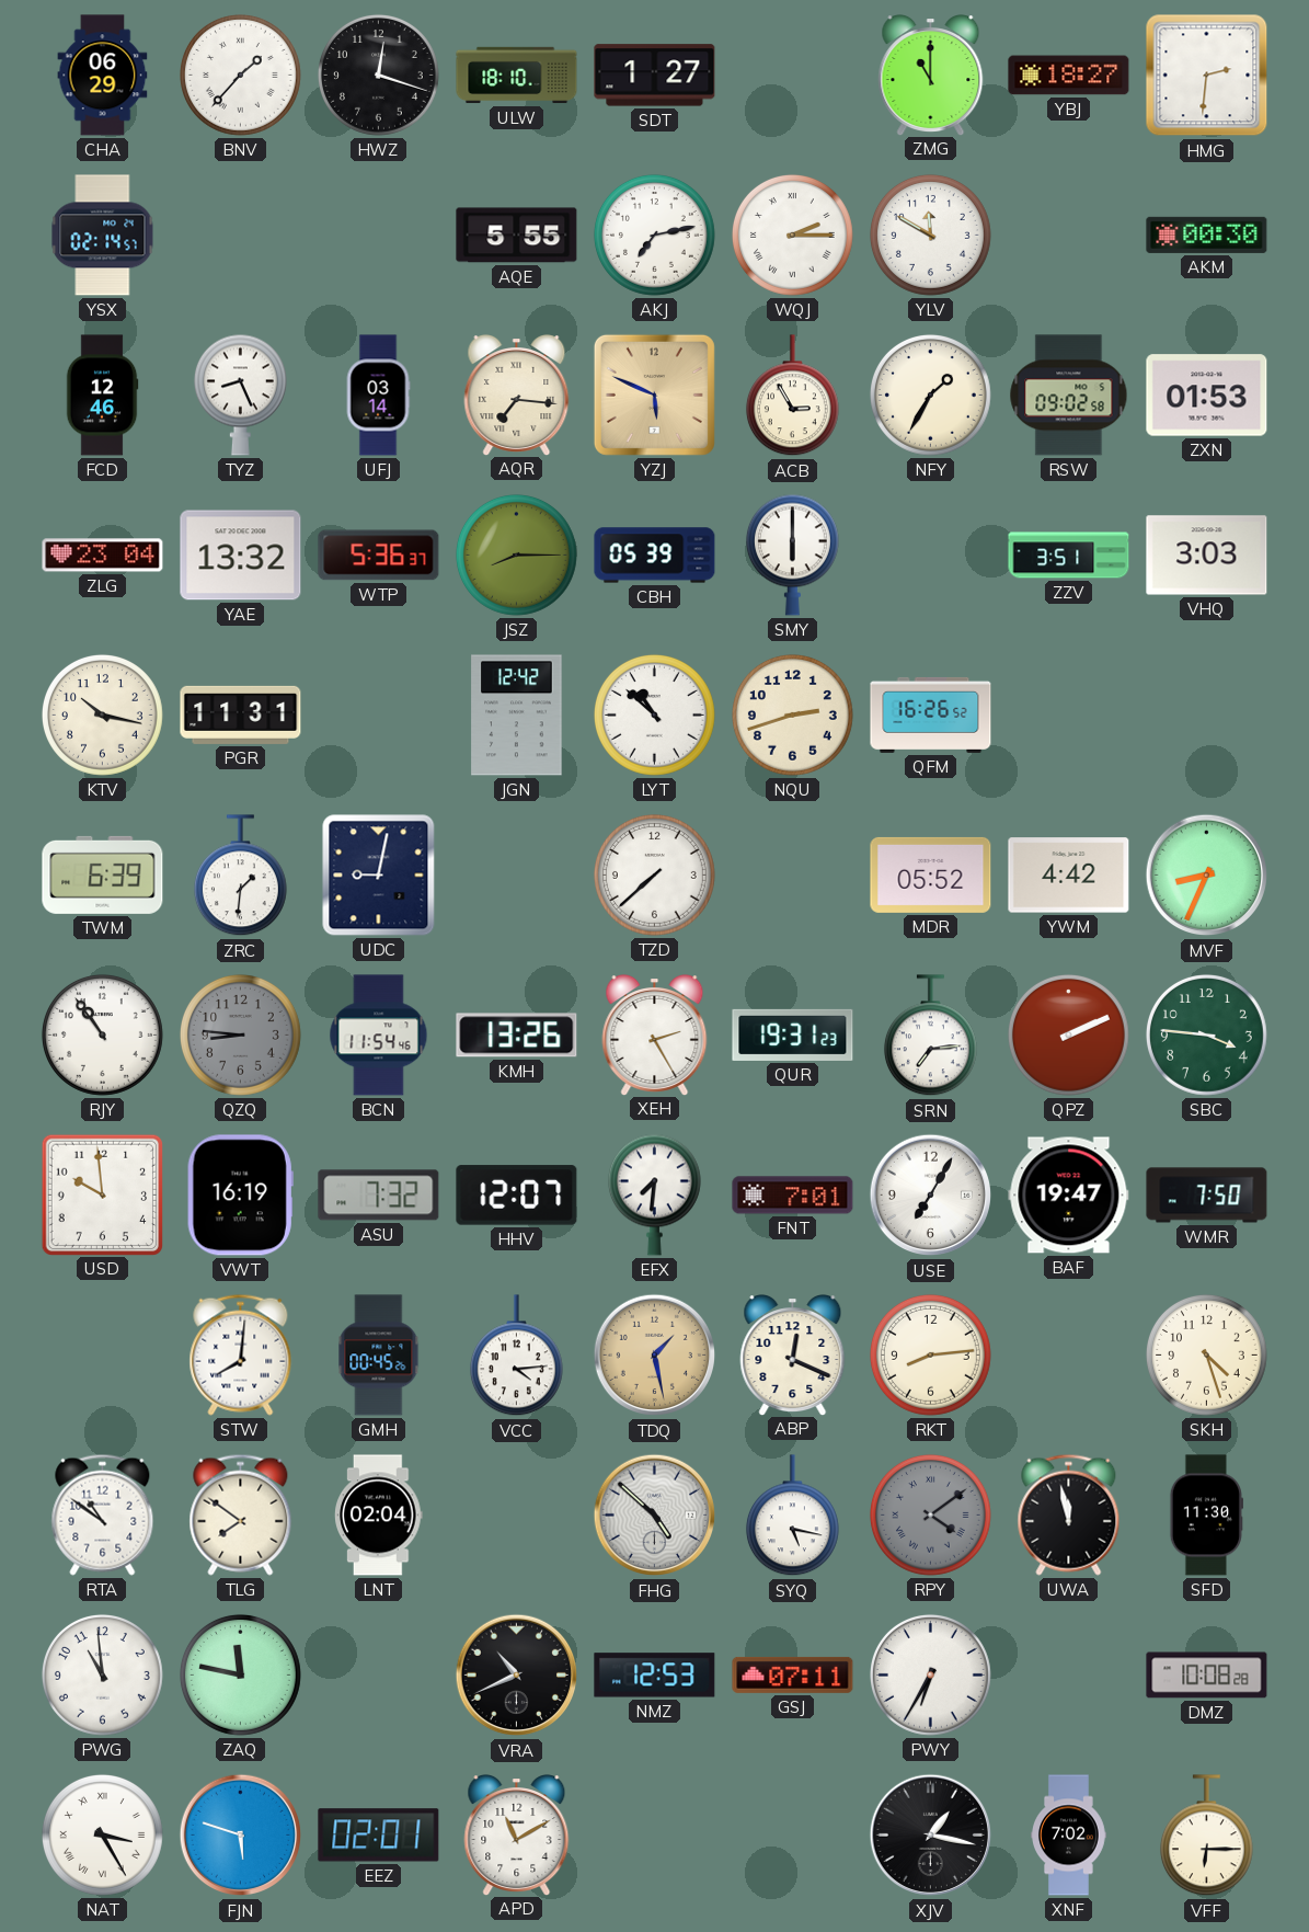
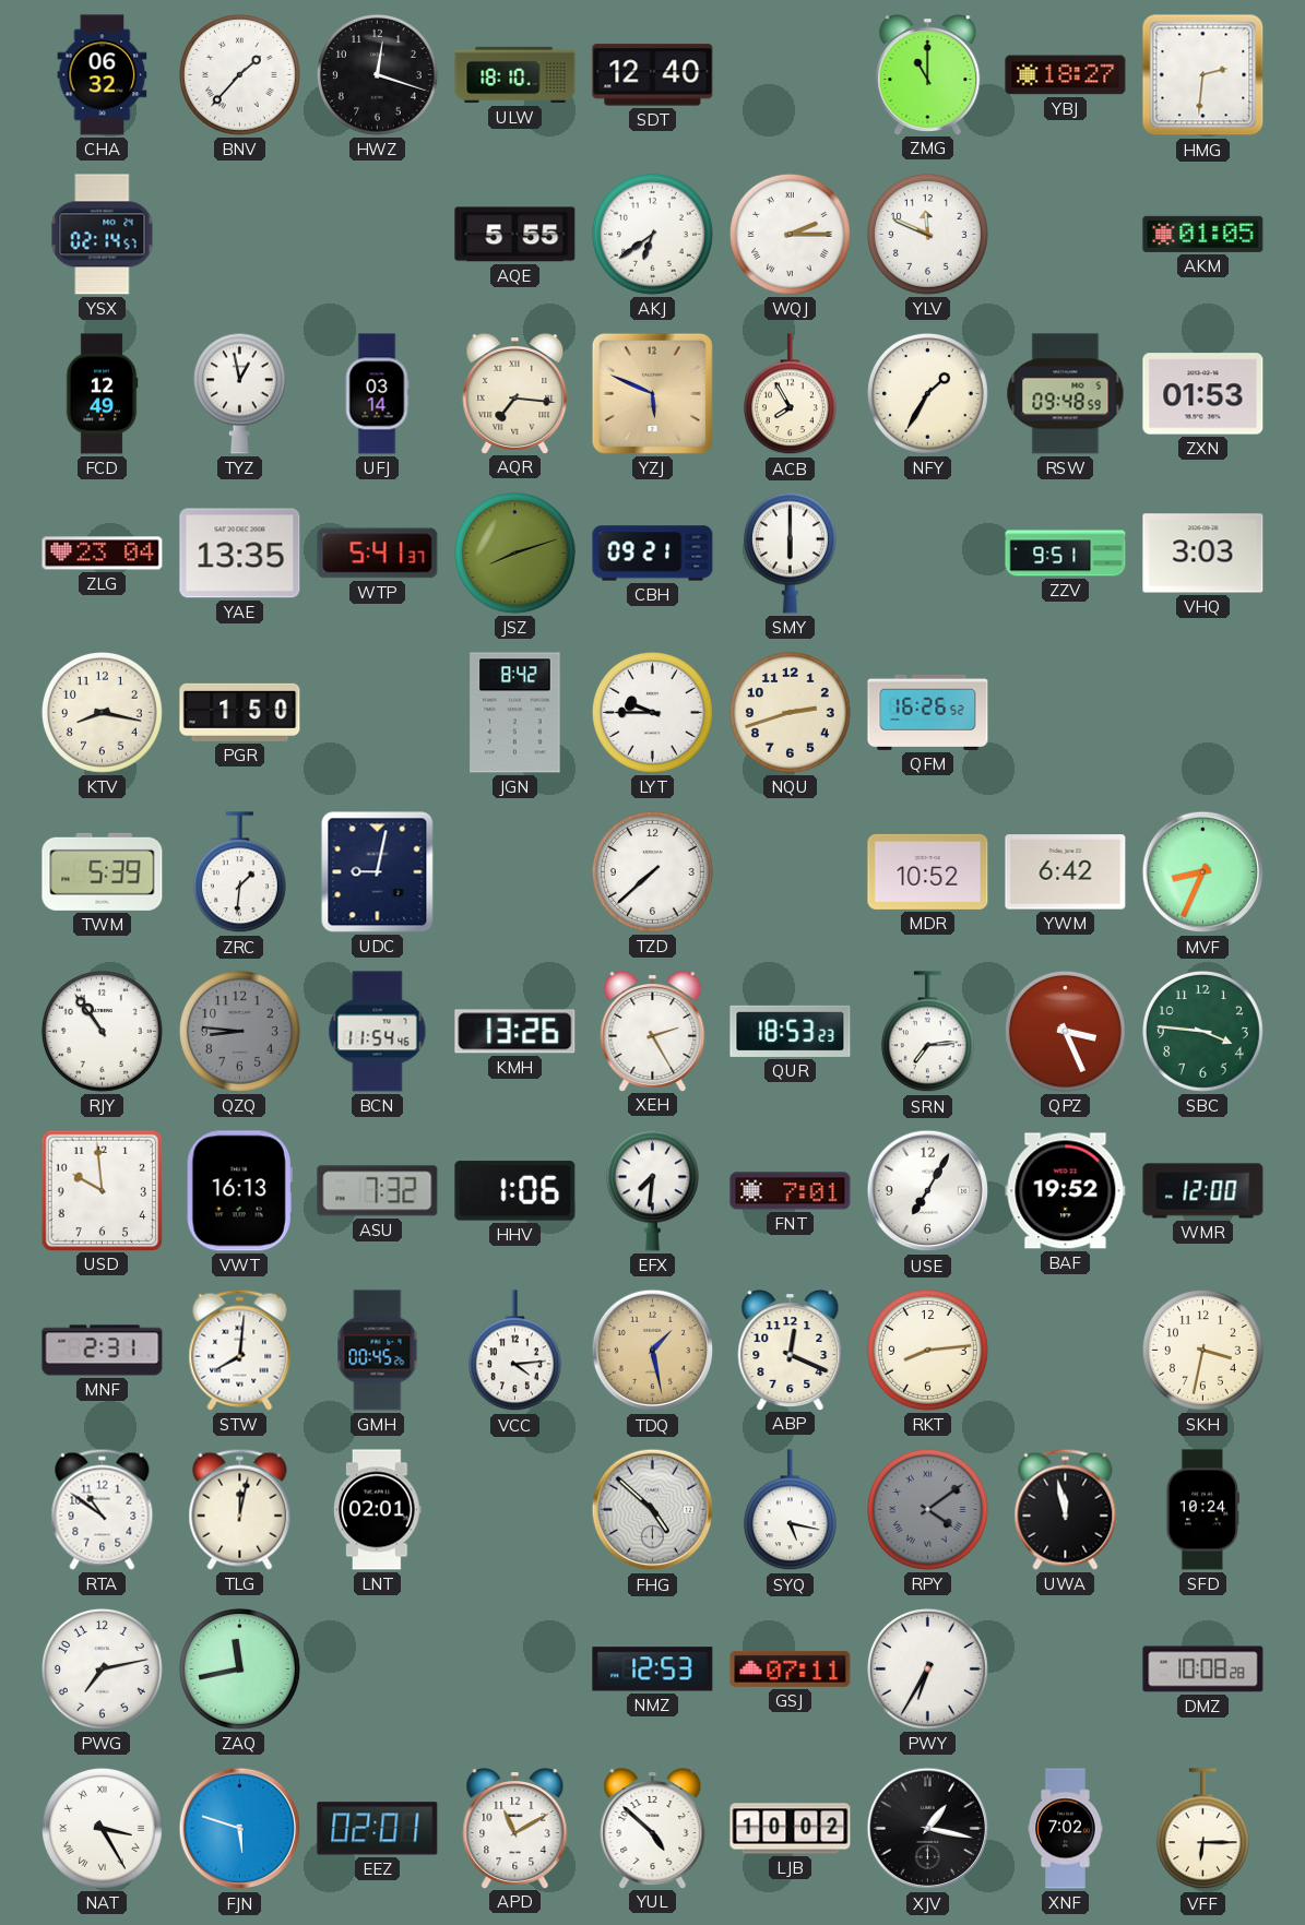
CHA: 06:29 -> 06:32
SDT: 1:27 -> 12:40
AKJ: 7:13 -> 6:39
YLV: 11:50 -> 11:49
AKM: 00:30 -> 01:05
FCD: 12:46 -> 12:49
TYZ: 8:26 -> 12:58
ACB: 2:55 -> 7:55
RSW: 09:02 -> 09:48
YAE: 13:32 -> 13:35
WTP: 5:36 -> 5:41
JSZ: 8:15 -> 8:12
CBH: 05:39 -> 09:21
ZZV: 3:51 -> 9:51
KTV: 10:17 -> 8:17
PGR: 11:31 -> 1:50
JGN: 12:42 -> 8:42
LYT: 10:52 -> 9:45
TWM: 6:39 -> 5:39
MDR: 05:52 -> 10:52
YWM: 4:42 -> 6:42
QUR: 19:31 -> 18:53
QPZ: 2:11 -> 3:26
VWT: 16:19 -> 16:13
HHV: 12:07 -> 1:06
BAF: 19:47 -> 19:52
WMR: 7:50 -> 12:00
MNF: none -> 2:31
SKH: 4:27 -> 3:32
TLG: 7:51 -> 12:02
LNT: 02:04 -> 02:01
SFD: 11:30 -> 10:24
PWG: 10:59 -> 7:13
ZAQ: 11:47 -> 11:43
VRA: 10:41 -> none
YUL: none -> 4:52
LJB: none -> 10:02
